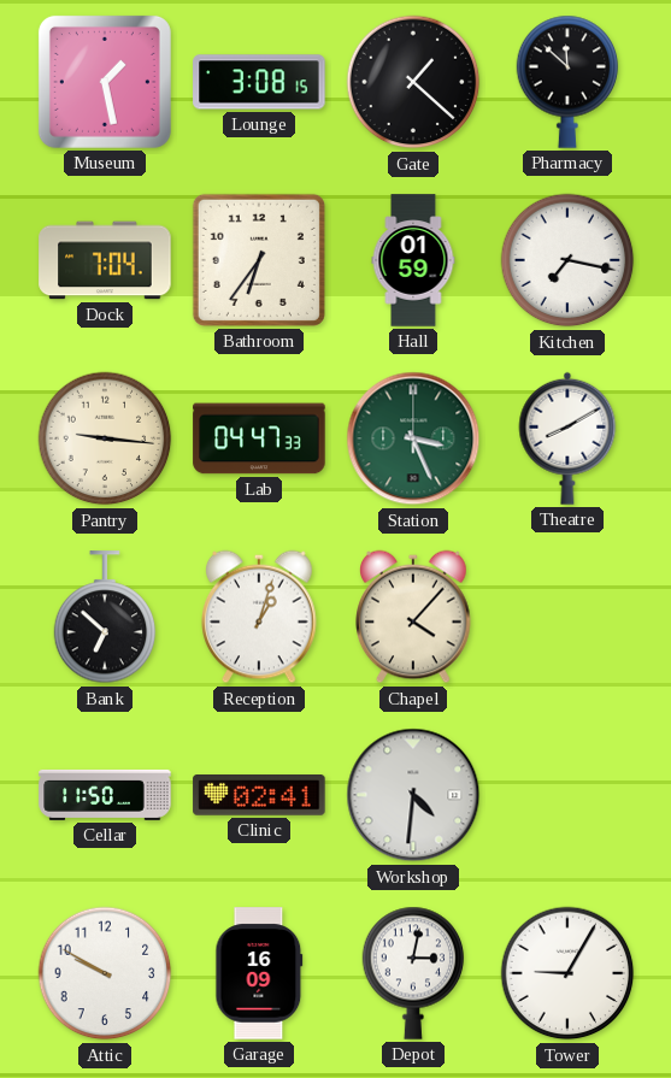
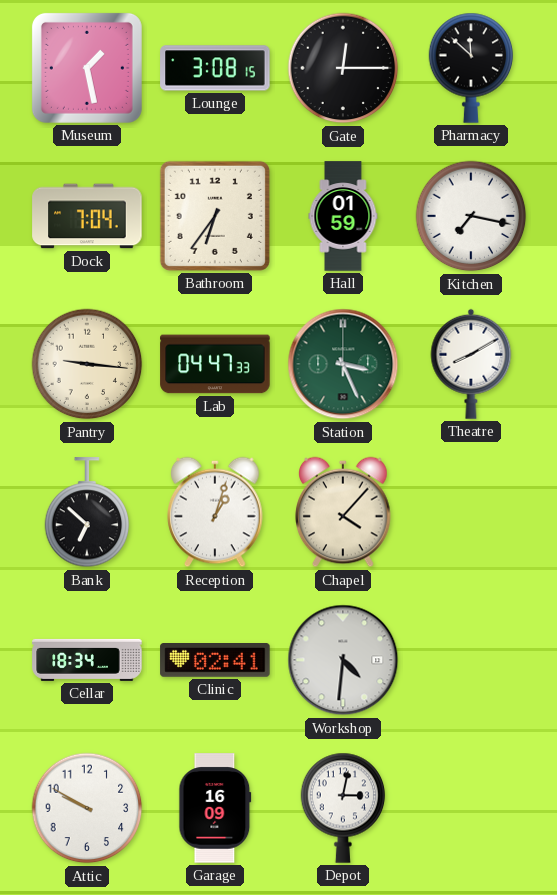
Gate: 1:22 -> 12:15
Cellar: 11:50 -> 18:34
Tower: 9:05 -> none
